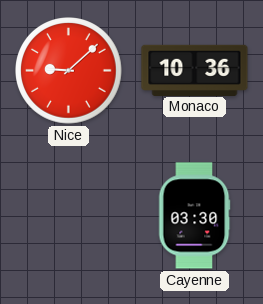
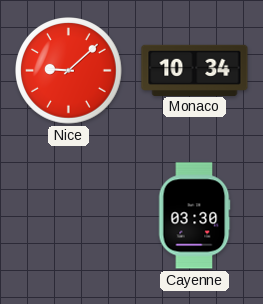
Monaco: 10:36 -> 10:34
